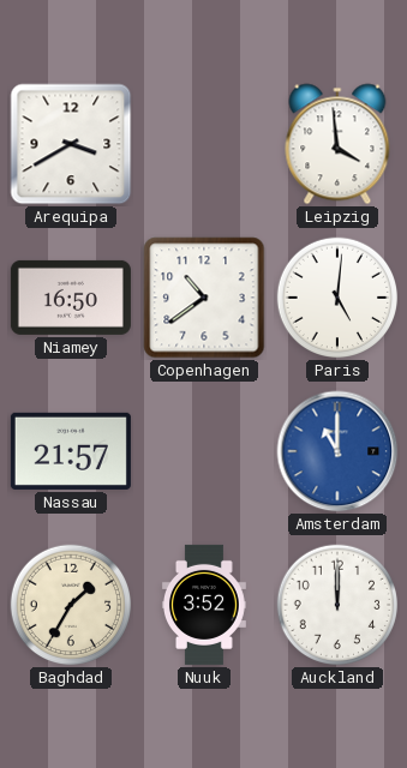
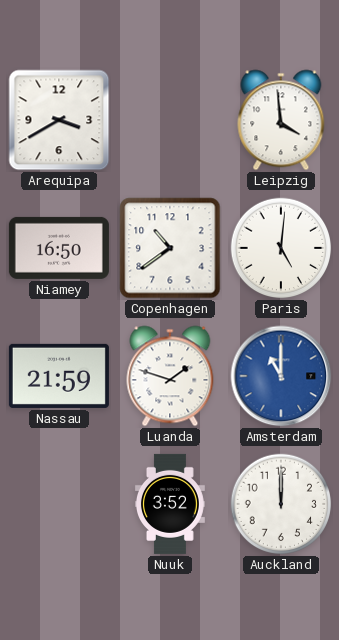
Nassau: 21:57 -> 21:59
Luanda: none -> 1:48
Baghdad: 1:35 -> none
